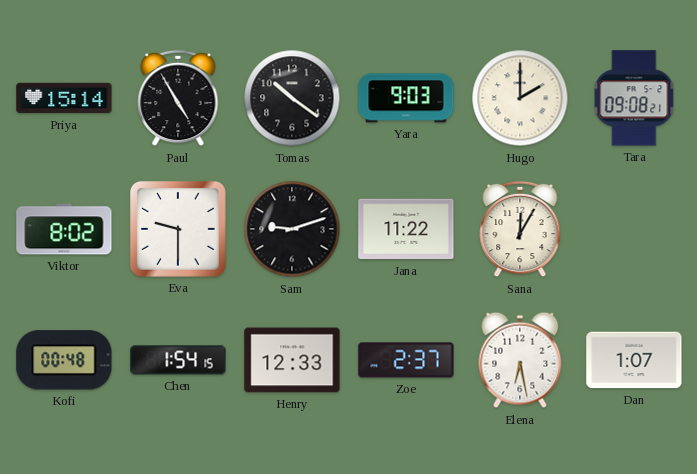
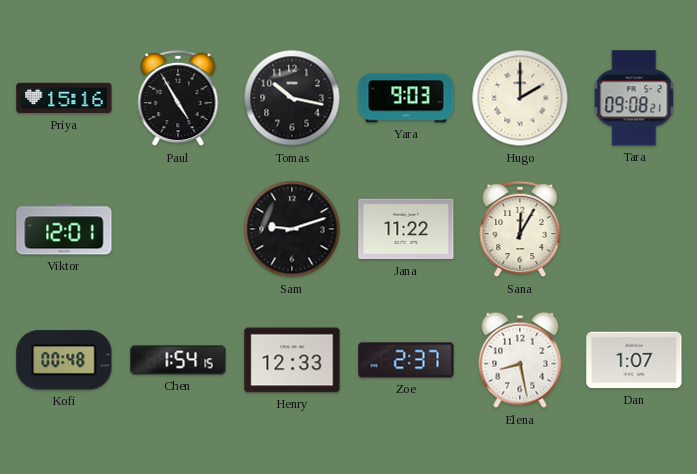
Priya: 15:14 -> 15:16
Tomas: 10:21 -> 10:17
Viktor: 8:02 -> 12:01
Eva: 9:30 -> none
Elena: 6:28 -> 8:28
